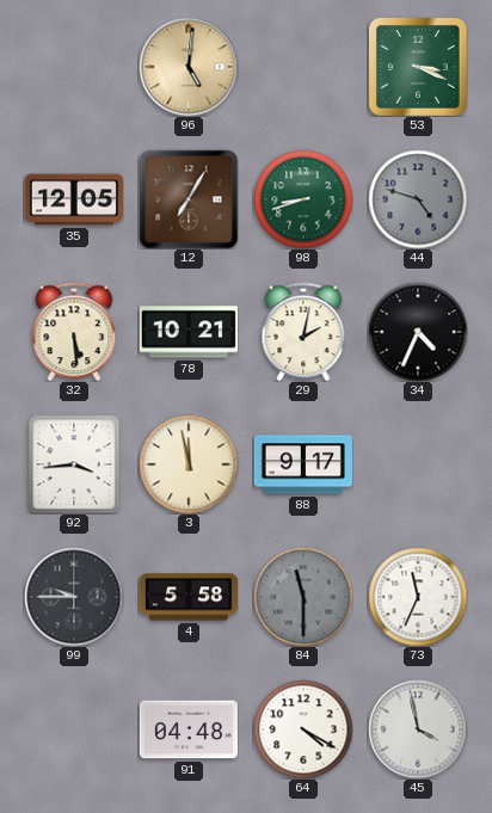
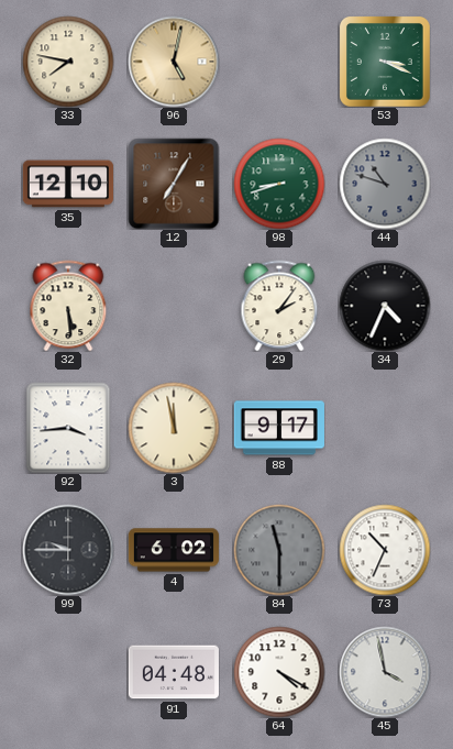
33: none -> 7:47
96: 5:01 -> 5:02
35: 12:05 -> 12:10
44: 4:48 -> 10:48
78: 10:21 -> none
29: 2:02 -> 2:06
4: 5:58 -> 6:02
73: 11:34 -> 10:34
